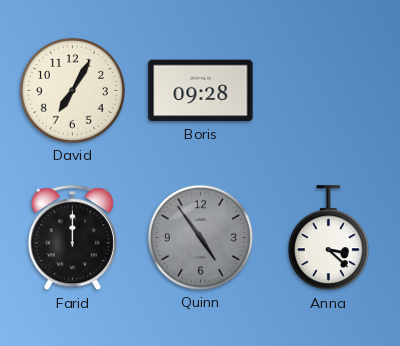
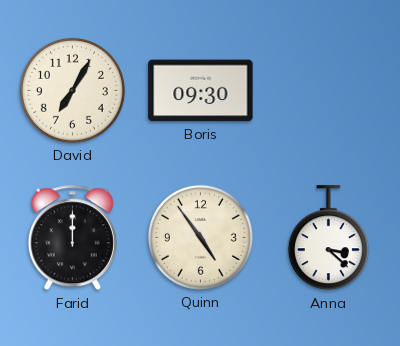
Boris: 09:28 -> 09:30
Quinn dial: grey -> cream
